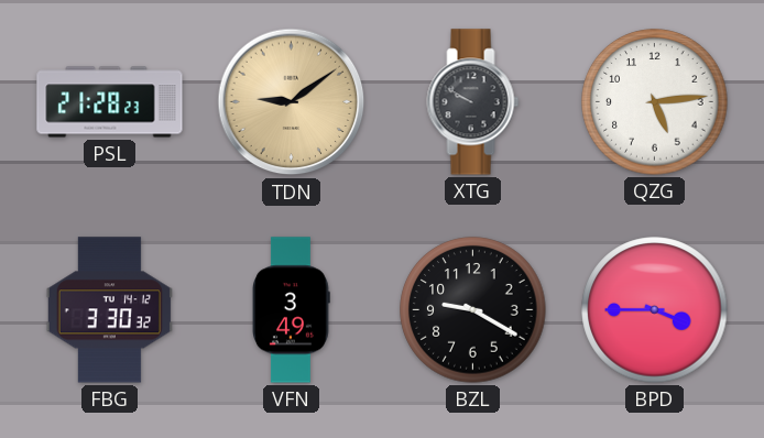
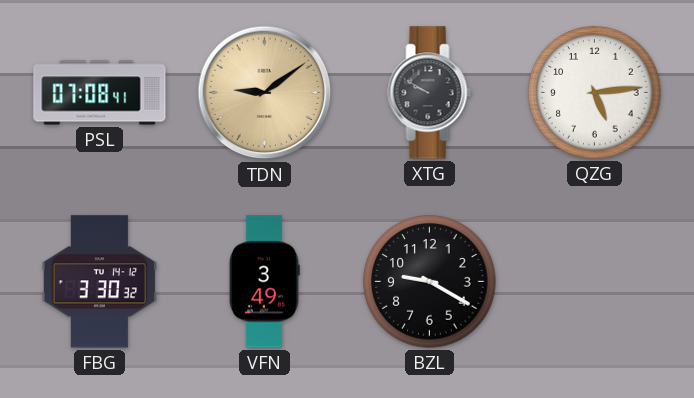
PSL: 21:28 -> 07:08
BPD: 3:45 -> none
